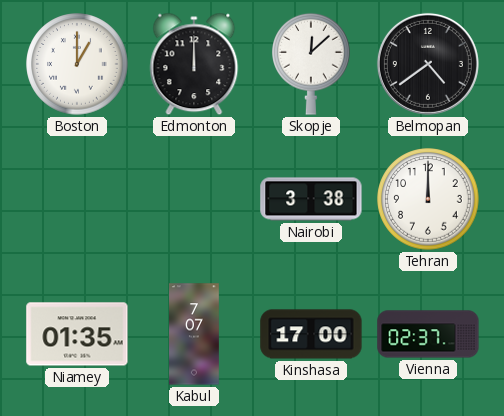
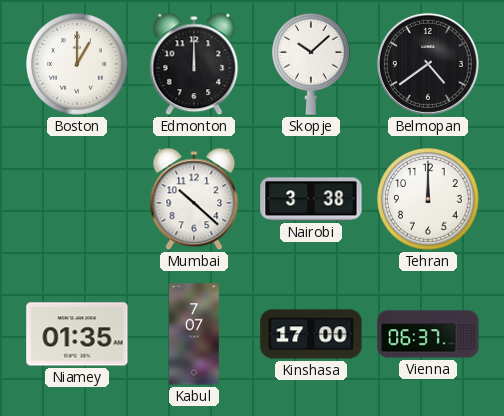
Skopje: 12:08 -> 10:08
Mumbai: none -> 10:22
Vienna: 02:37 -> 06:37
